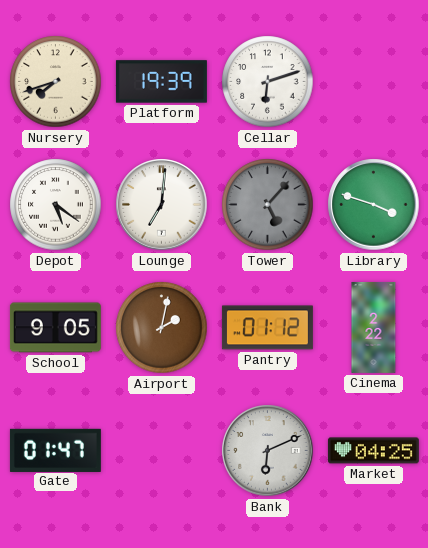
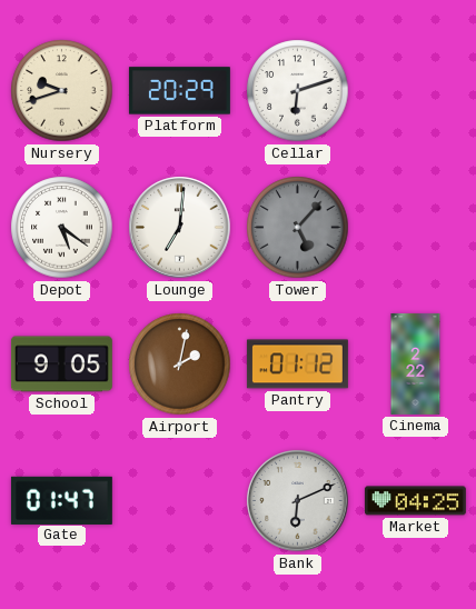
Nursery: 7:42 -> 9:42
Platform: 19:39 -> 20:29
Library: 3:48 -> none
